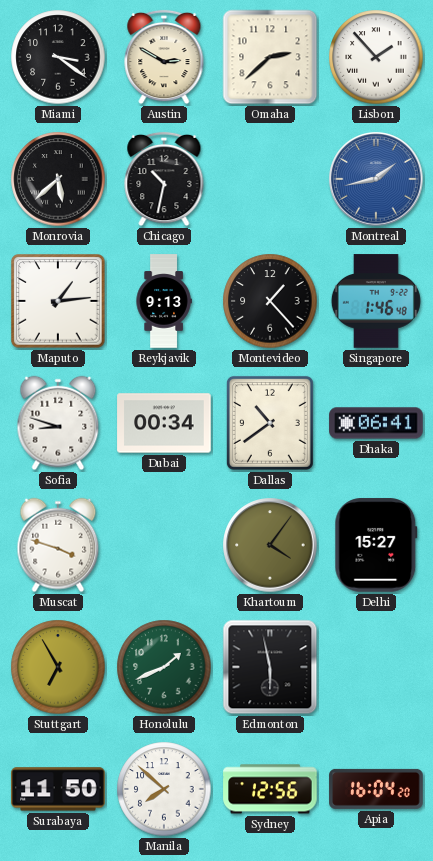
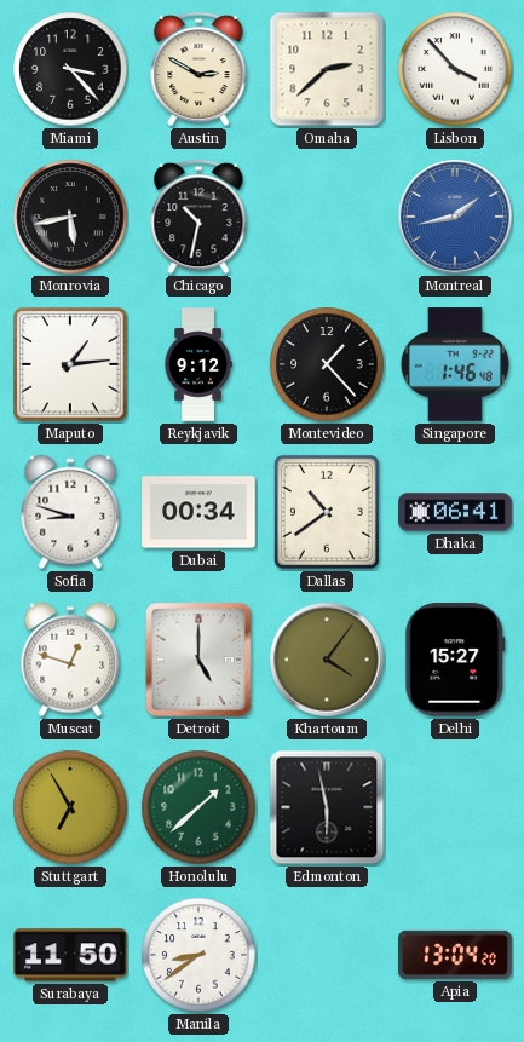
Miami: 3:21 -> 3:23
Lisbon: 1:53 -> 3:53
Monrovia: 5:38 -> 5:43
Reykjavik: 9:13 -> 9:12
Muscat: 3:48 -> 12:48
Detroit: none -> 5:00
Honolulu: 1:41 -> 1:38
Manila: 7:52 -> 8:39
Sydney: 12:56 -> none
Apia: 16:04 -> 13:04
